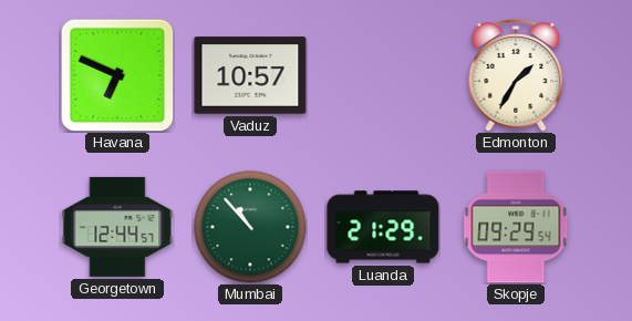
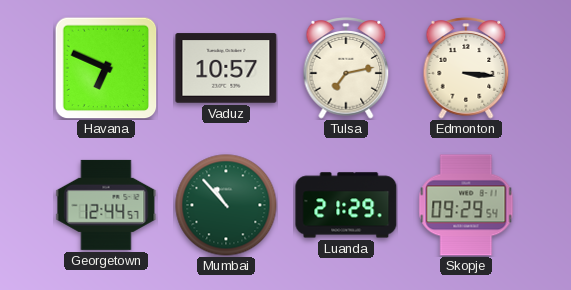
Tulsa: none -> 7:13
Edmonton: 1:35 -> 3:16
